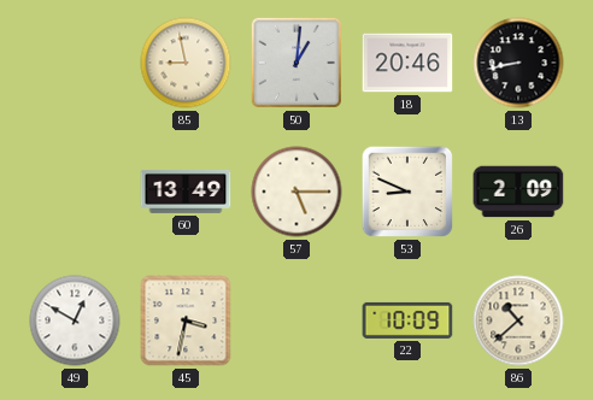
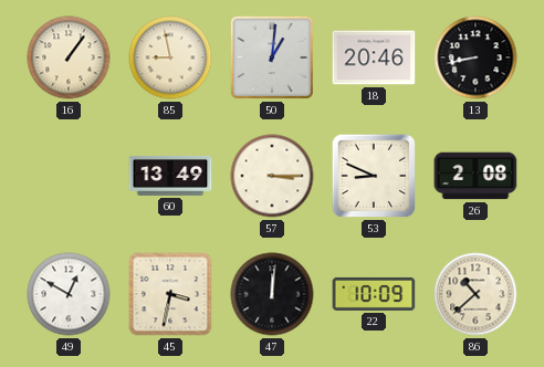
16: none -> 1:06
57: 5:15 -> 3:15
26: 2:09 -> 2:08
47: none -> 12:01
